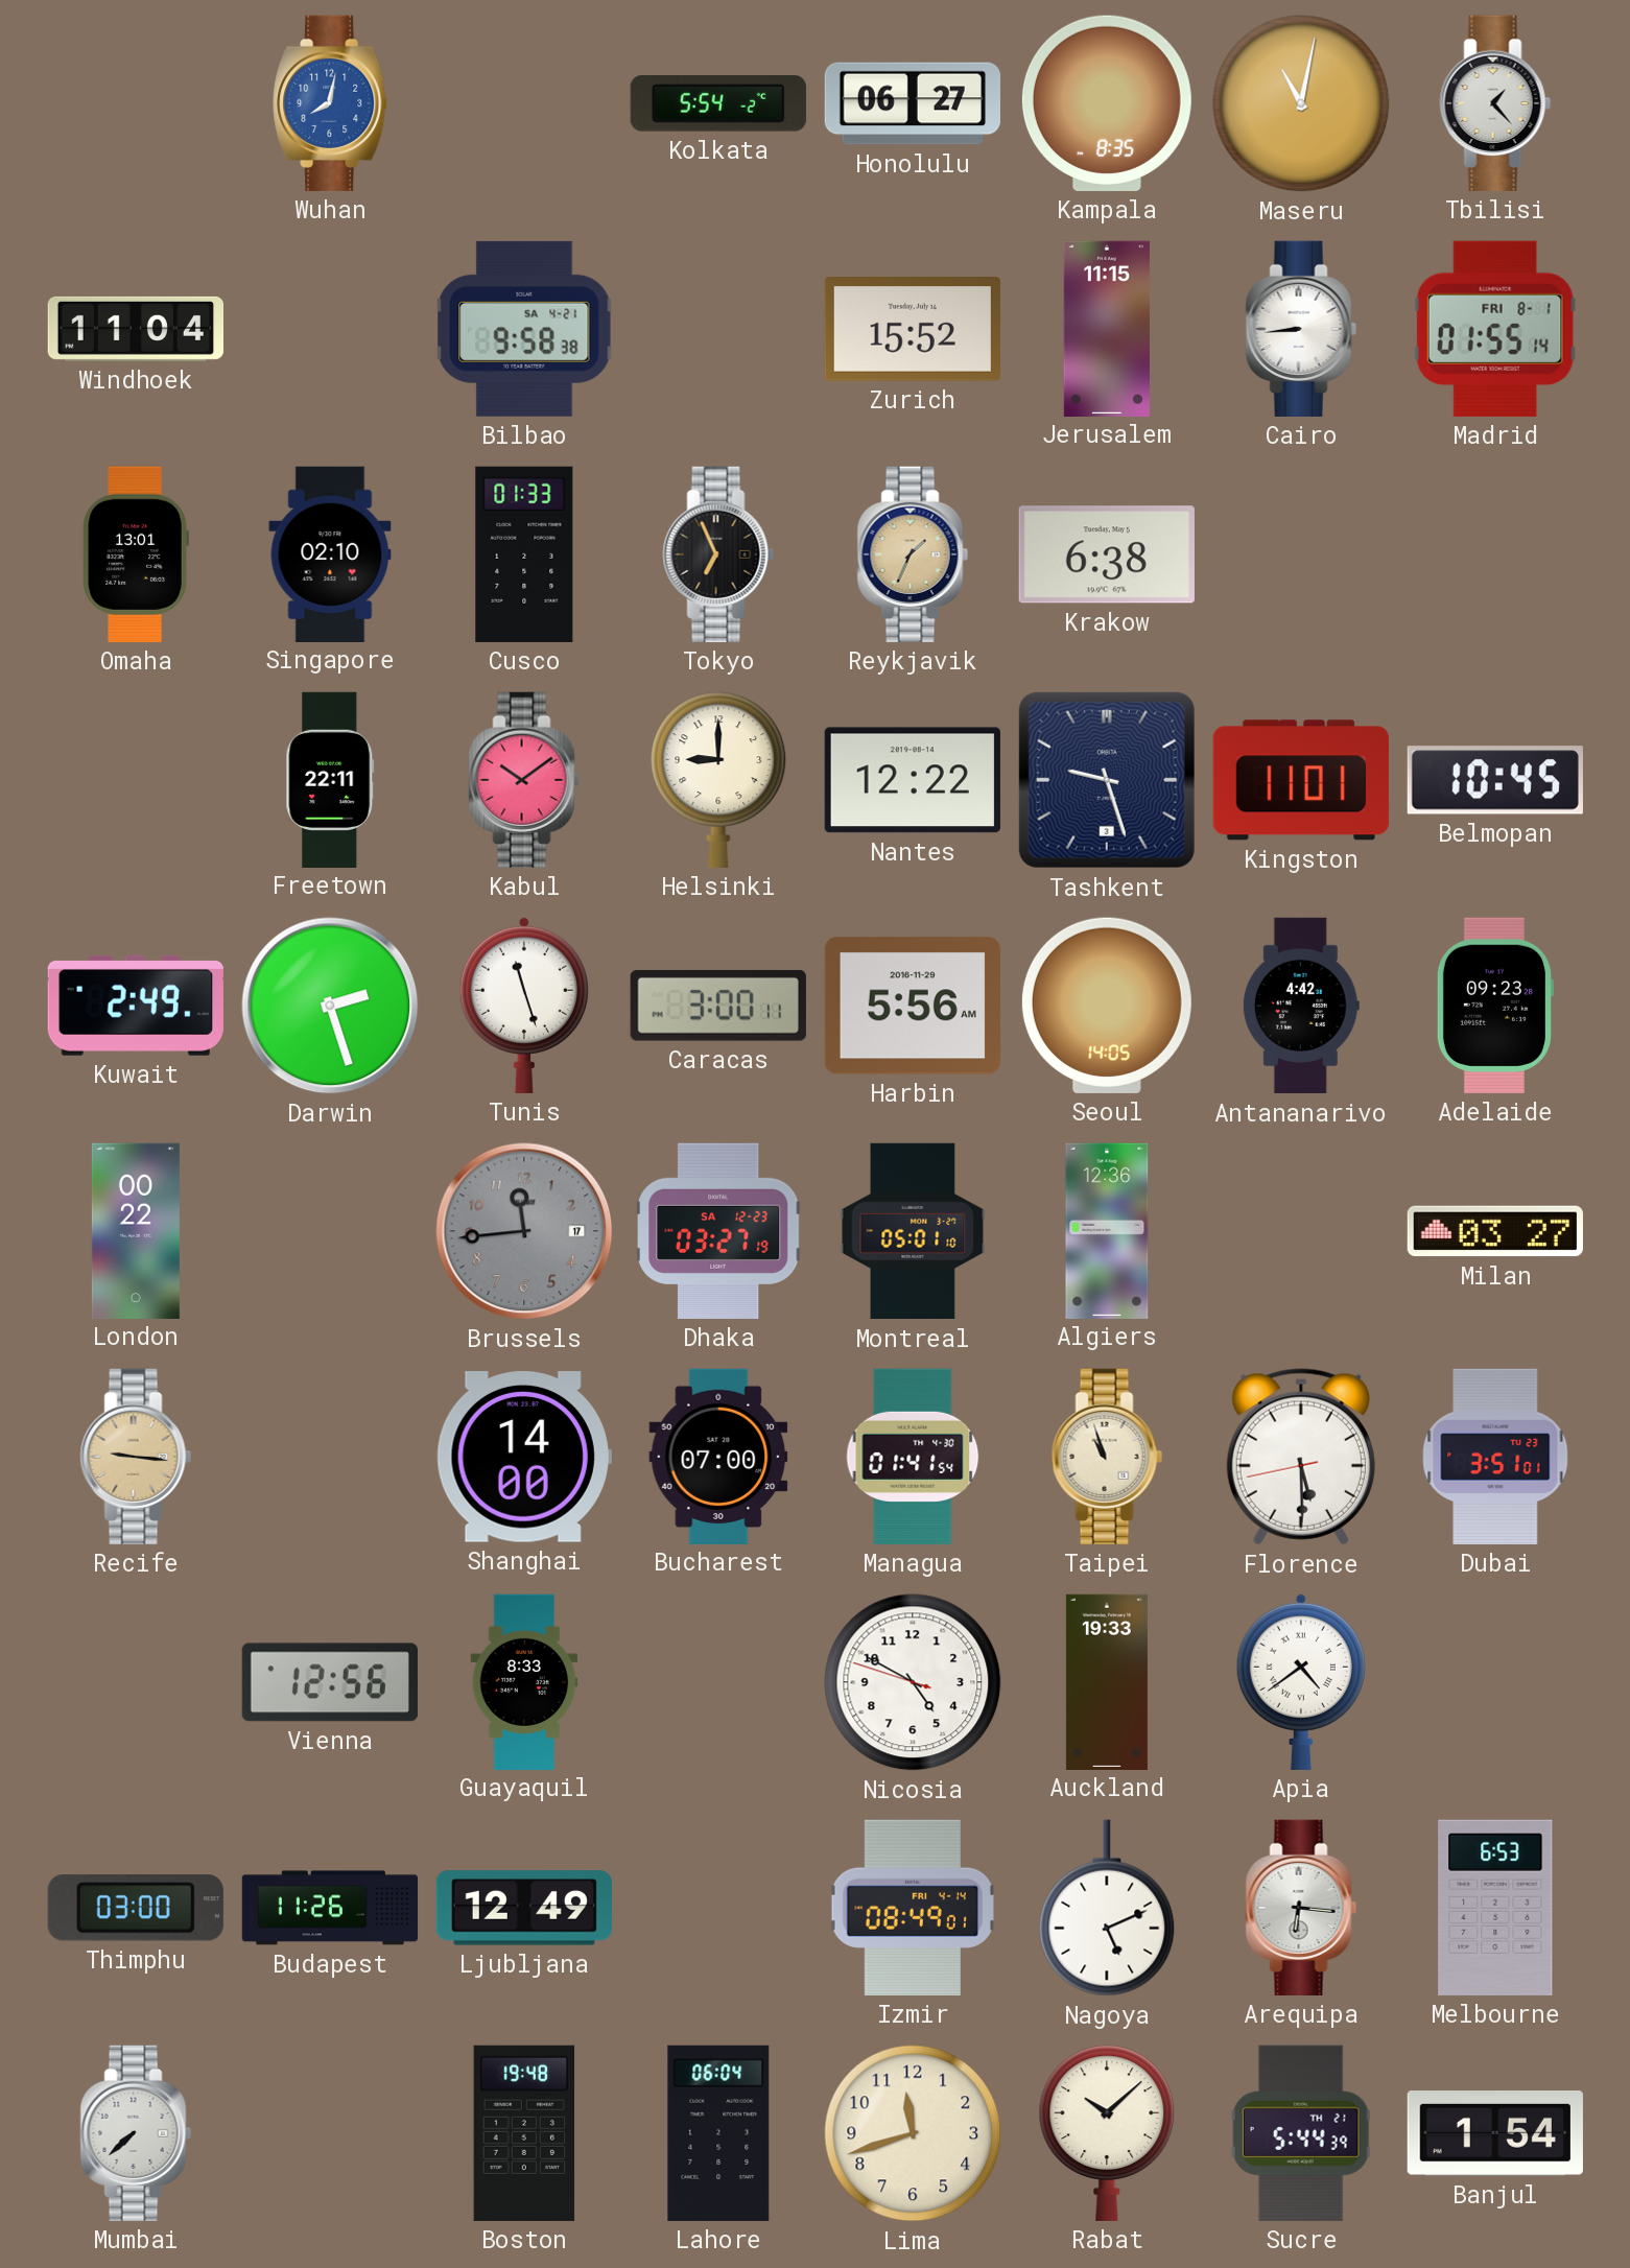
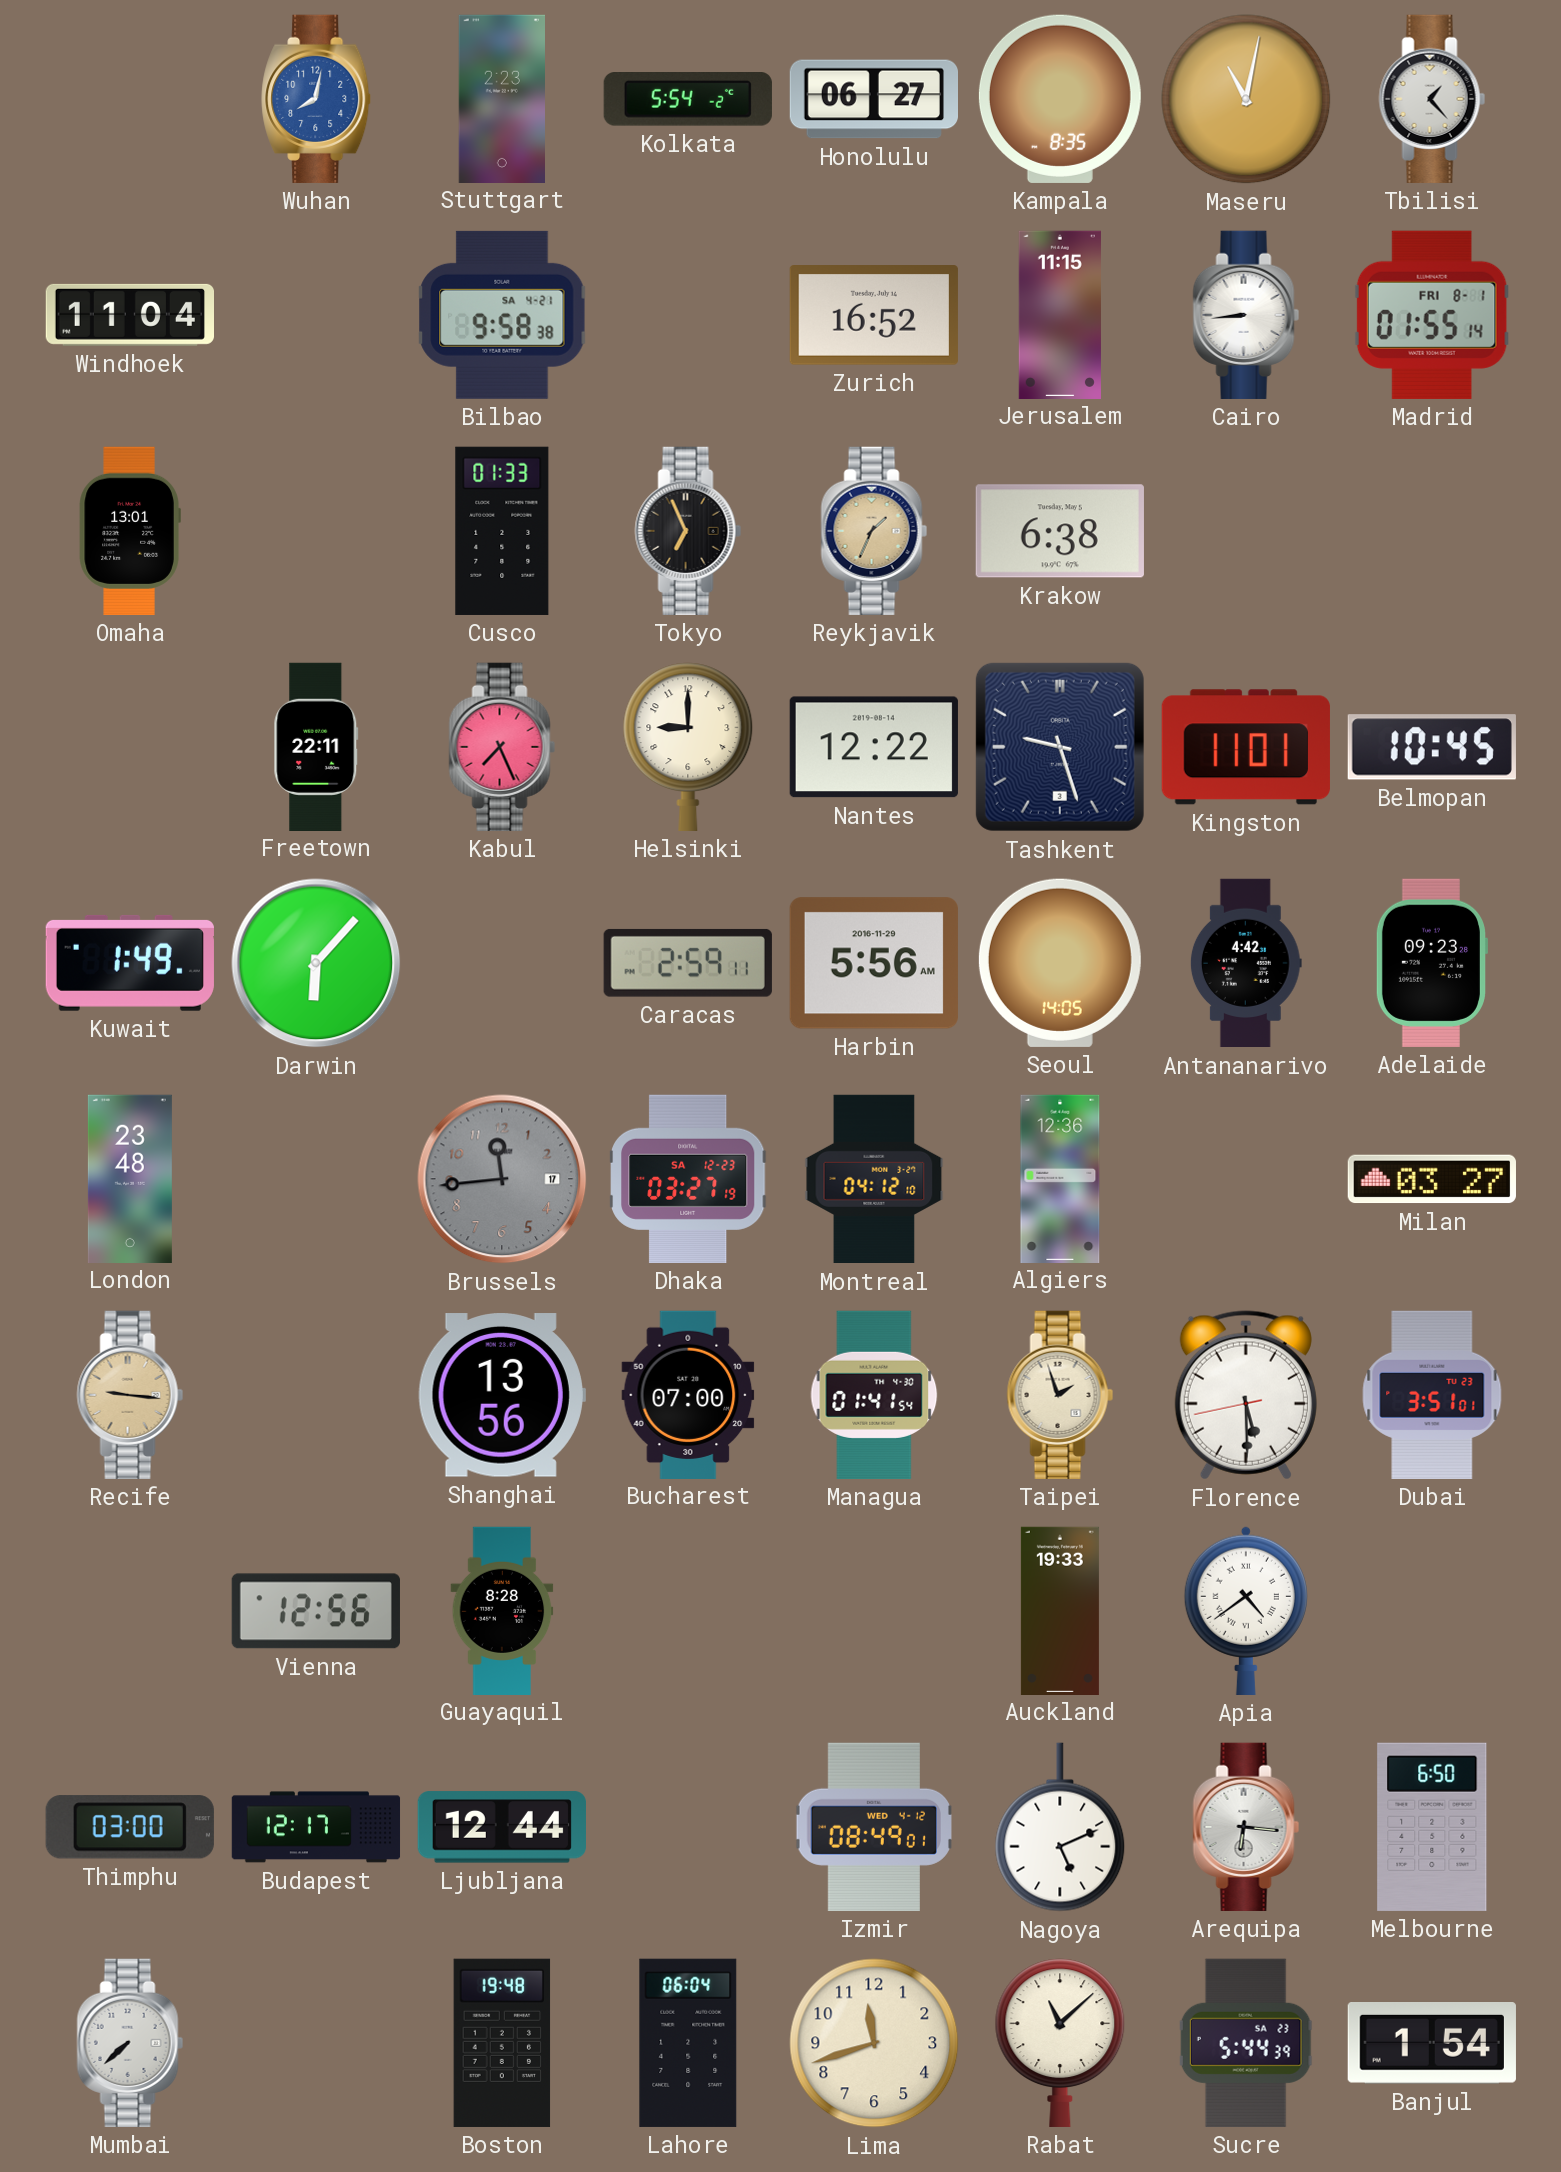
Stuttgart: none -> 2:23
Zurich: 15:52 -> 16:52
Singapore: 02:10 -> none
Kabul: 10:09 -> 7:26
Kuwait: 2:49 -> 1:49
Darwin: 2:27 -> 6:07
Tunis: 11:27 -> none
Caracas: 3:00 -> 2:59
London: 00:22 -> 23:48
Montreal: 05:01 -> 04:12
Shanghai: 14:00 -> 13:56
Taipei: 10:57 -> 1:57
Guayaquil: 8:33 -> 8:28
Nicosia: 4:49 -> none
Budapest: 11:26 -> 12:17
Ljubljana: 12:49 -> 12:44
Izmir date: FRI 4-14 -> WED 4-12
Melbourne: 6:53 -> 6:50
Rabat: 10:08 -> 11:08
Sucre date: TH 21 -> SA 23
